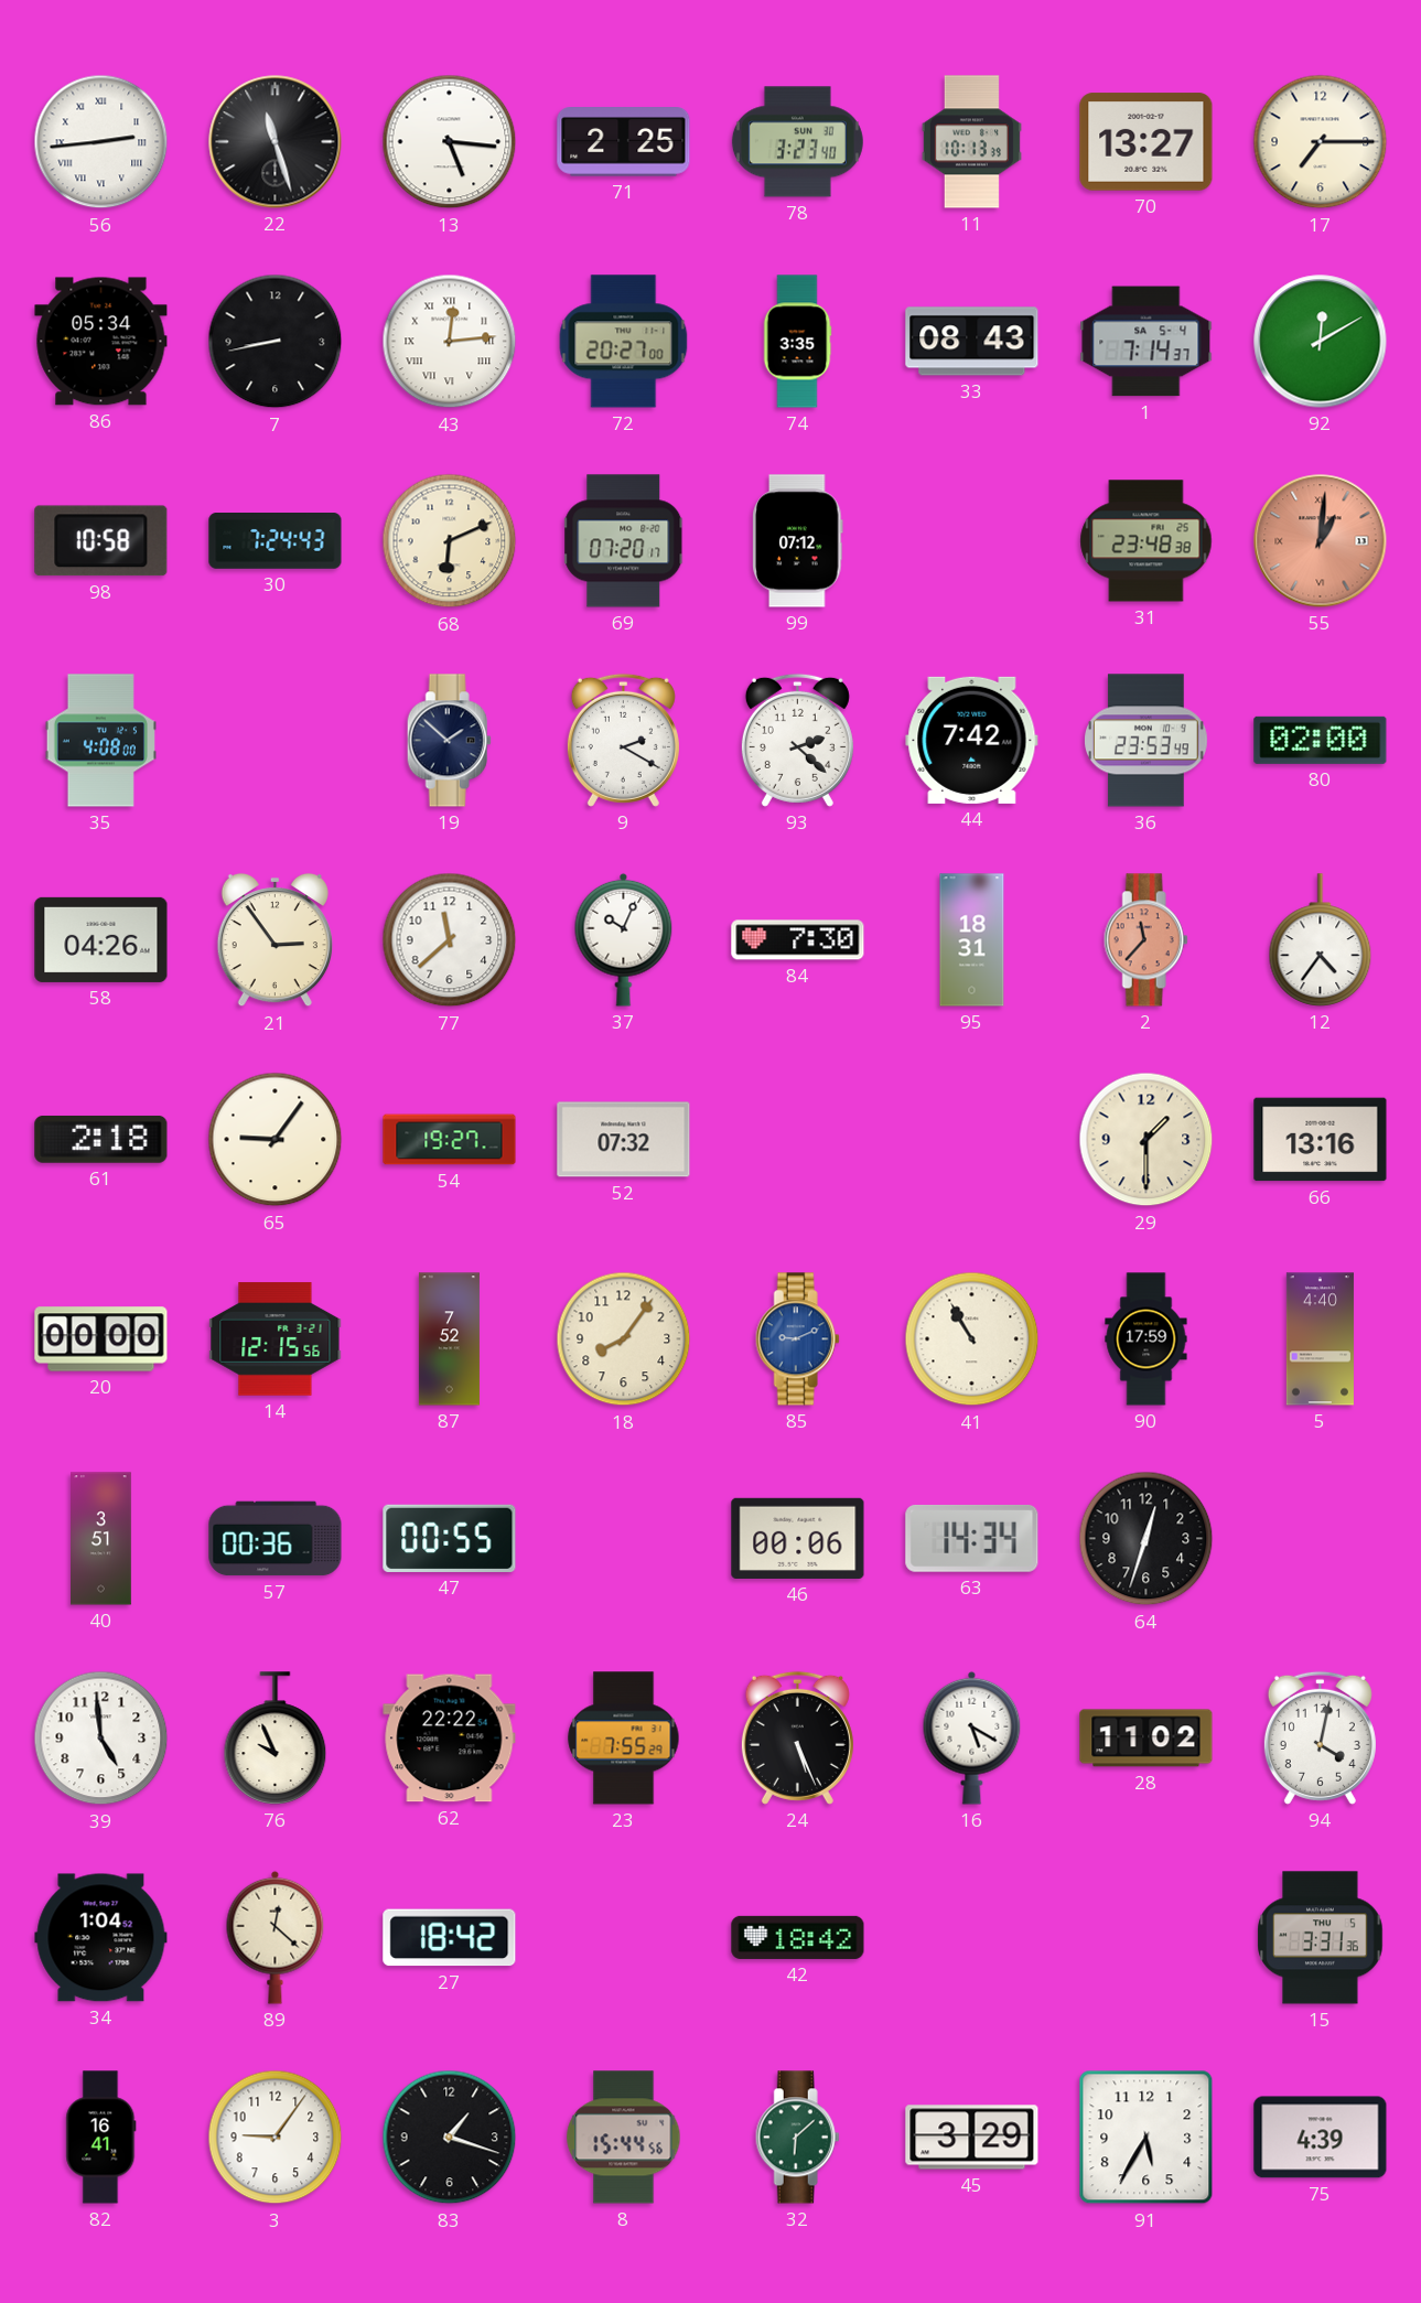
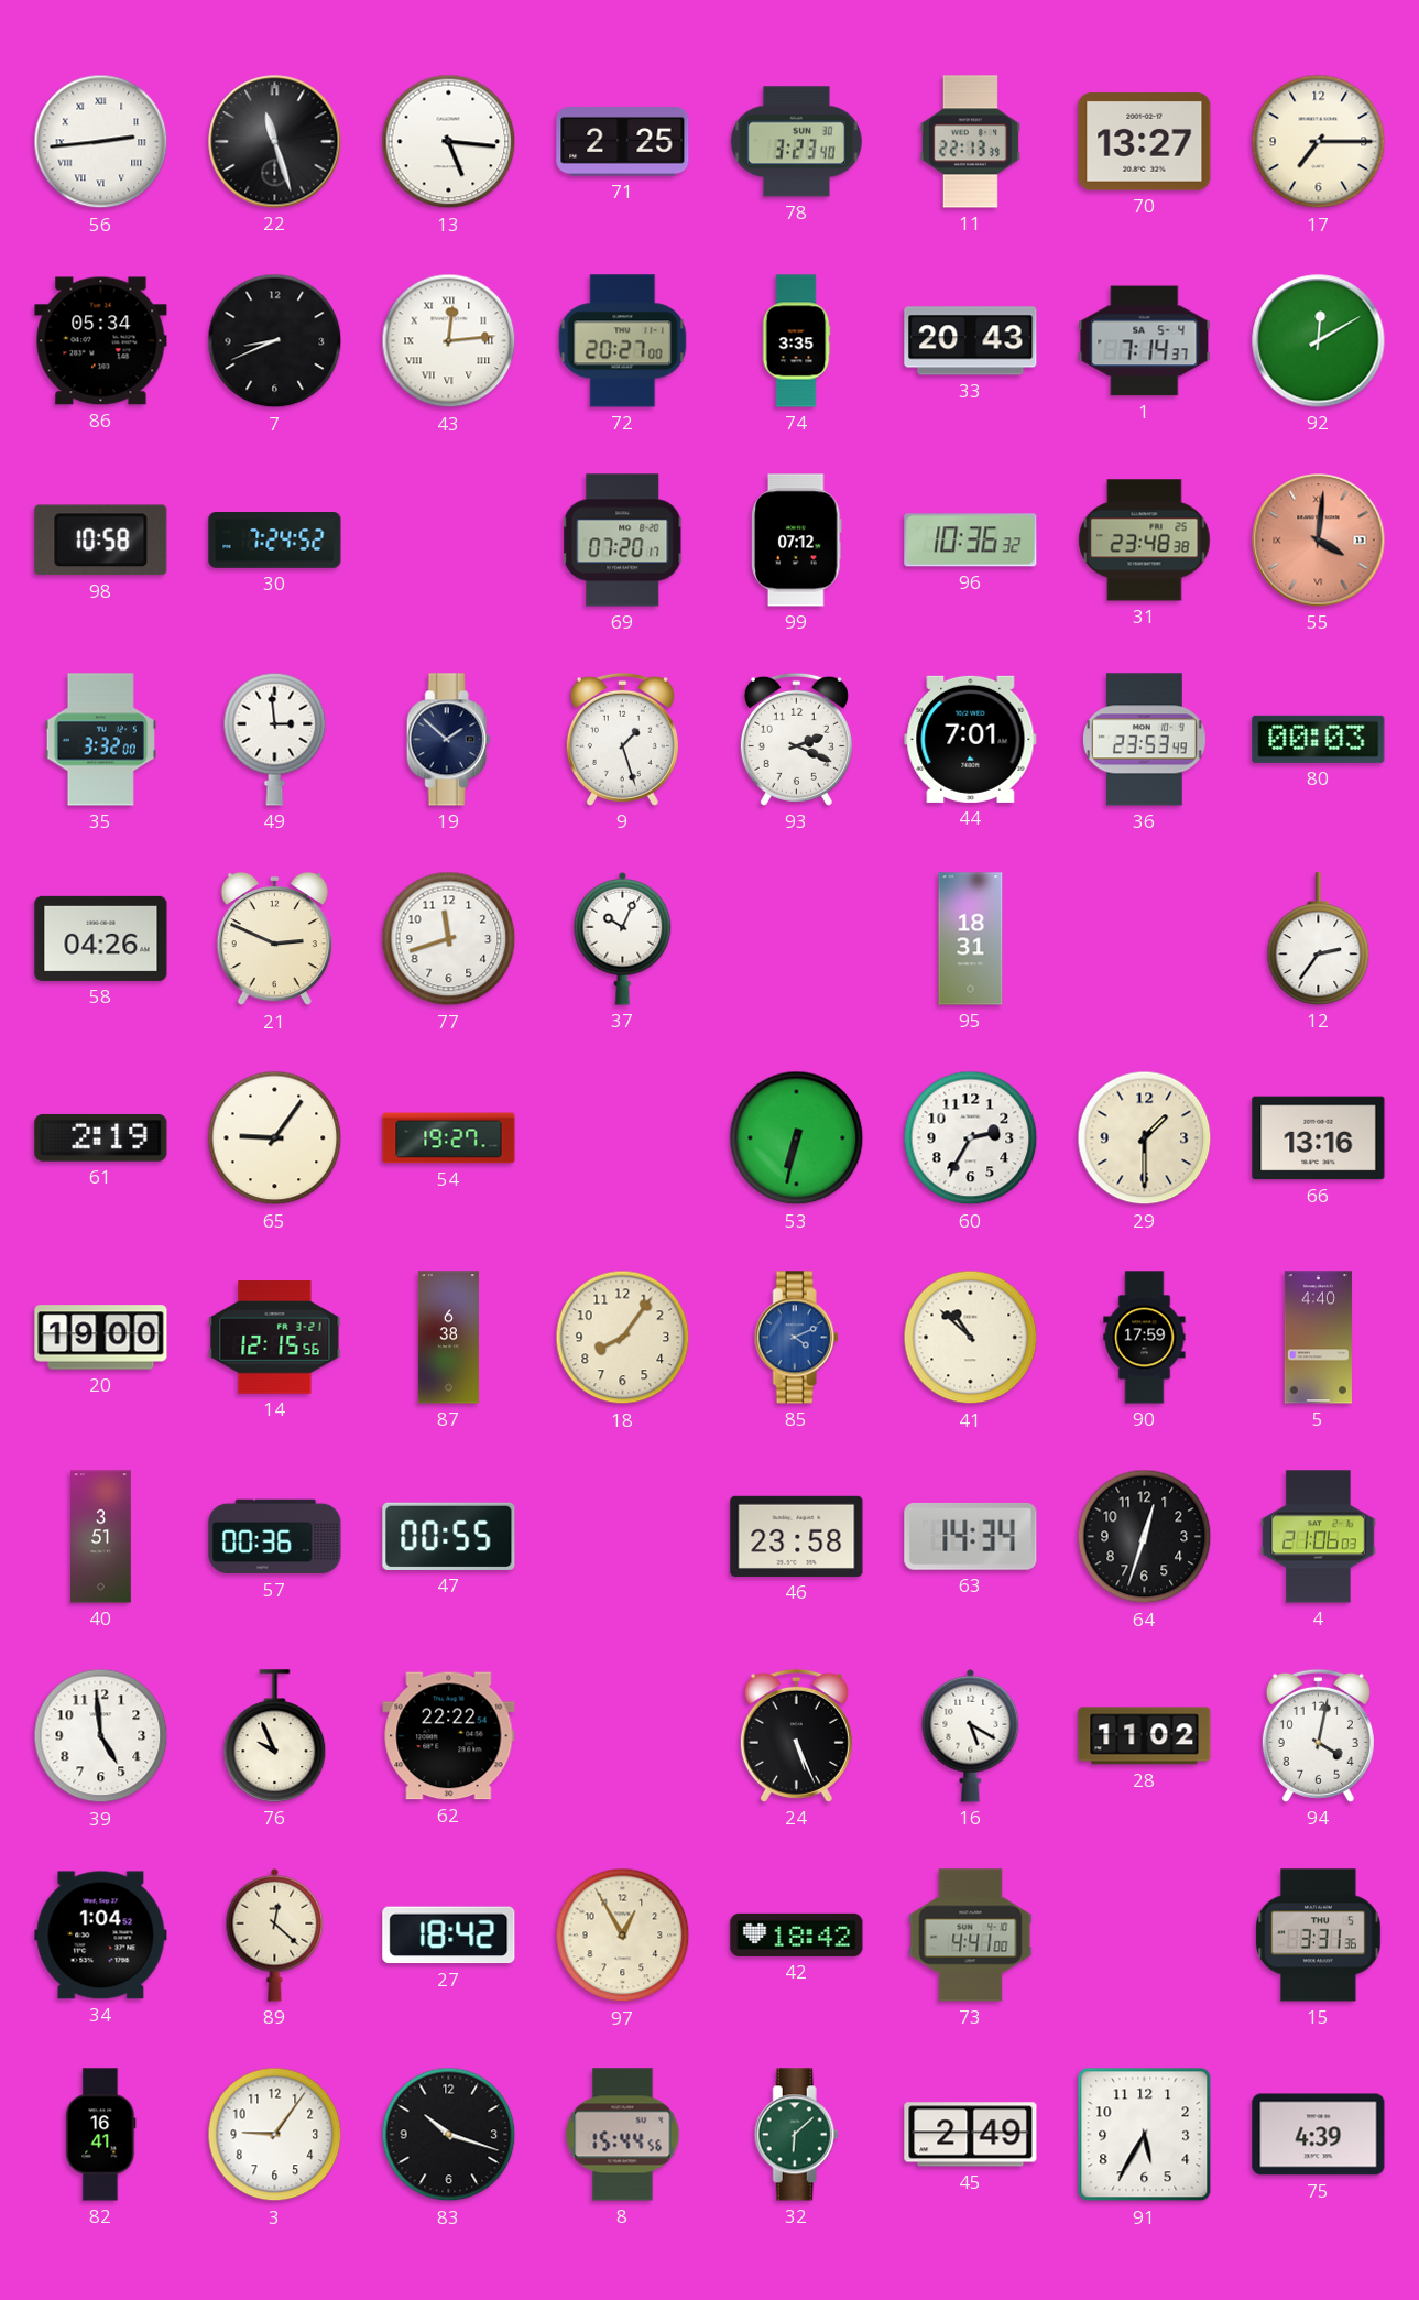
11: 10:13 -> 22:13
7: 8:43 -> 8:41
33: 08:43 -> 20:43
30: 7:24:43 -> 7:24:52
68: 6:11 -> none
96: none -> 10:36
55: 1:01 -> 4:01
35: 4:08 -> 3:32
49: none -> 2:59
9: 2:20 -> 1:27
93: 2:22 -> 2:19
44: 7:42 -> 7:01
80: 02:00 -> 00:03
21: 2:54 -> 2:49
77: 11:38 -> 11:42
84: 7:30 -> none
2: 11:37 -> none
12: 4:36 -> 2:36
61: 2:18 -> 2:19
52: 07:32 -> none
53: none -> 6:32
60: none -> 2:35
20: 00:00 -> 19:00
87: 7:52 -> 6:38
85: 9:11 -> 4:11
41: 10:55 -> 10:52
46: 00:06 -> 23:58
4: none -> 21:06
23: 7:55 -> none
97: none -> 12:55
73: none -> 4:41
83: 1:18 -> 10:18
45: 3:29 -> 2:49
